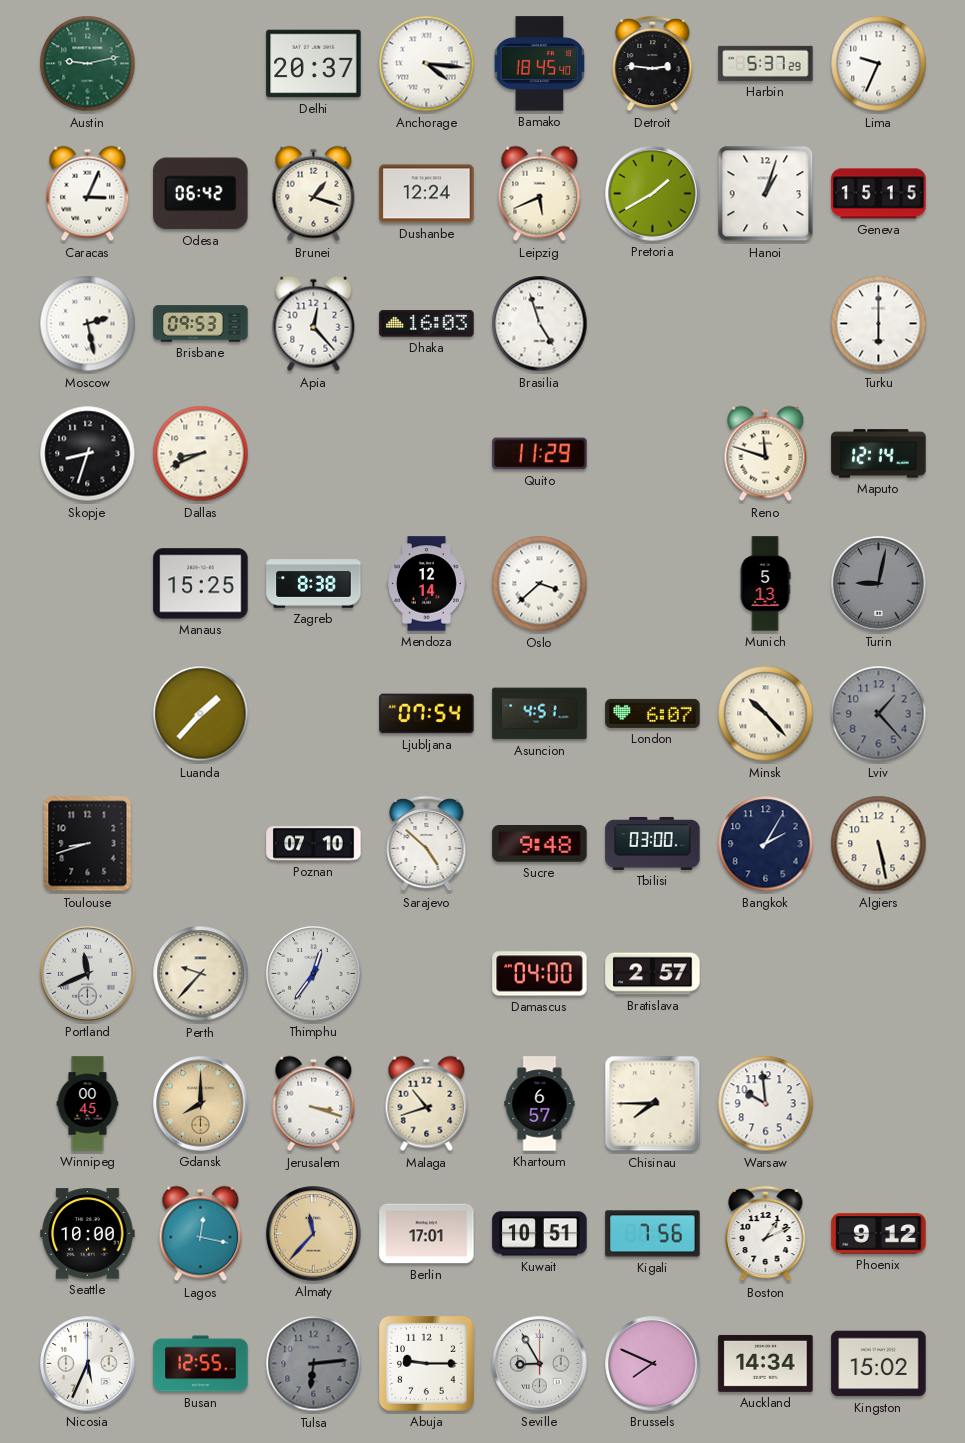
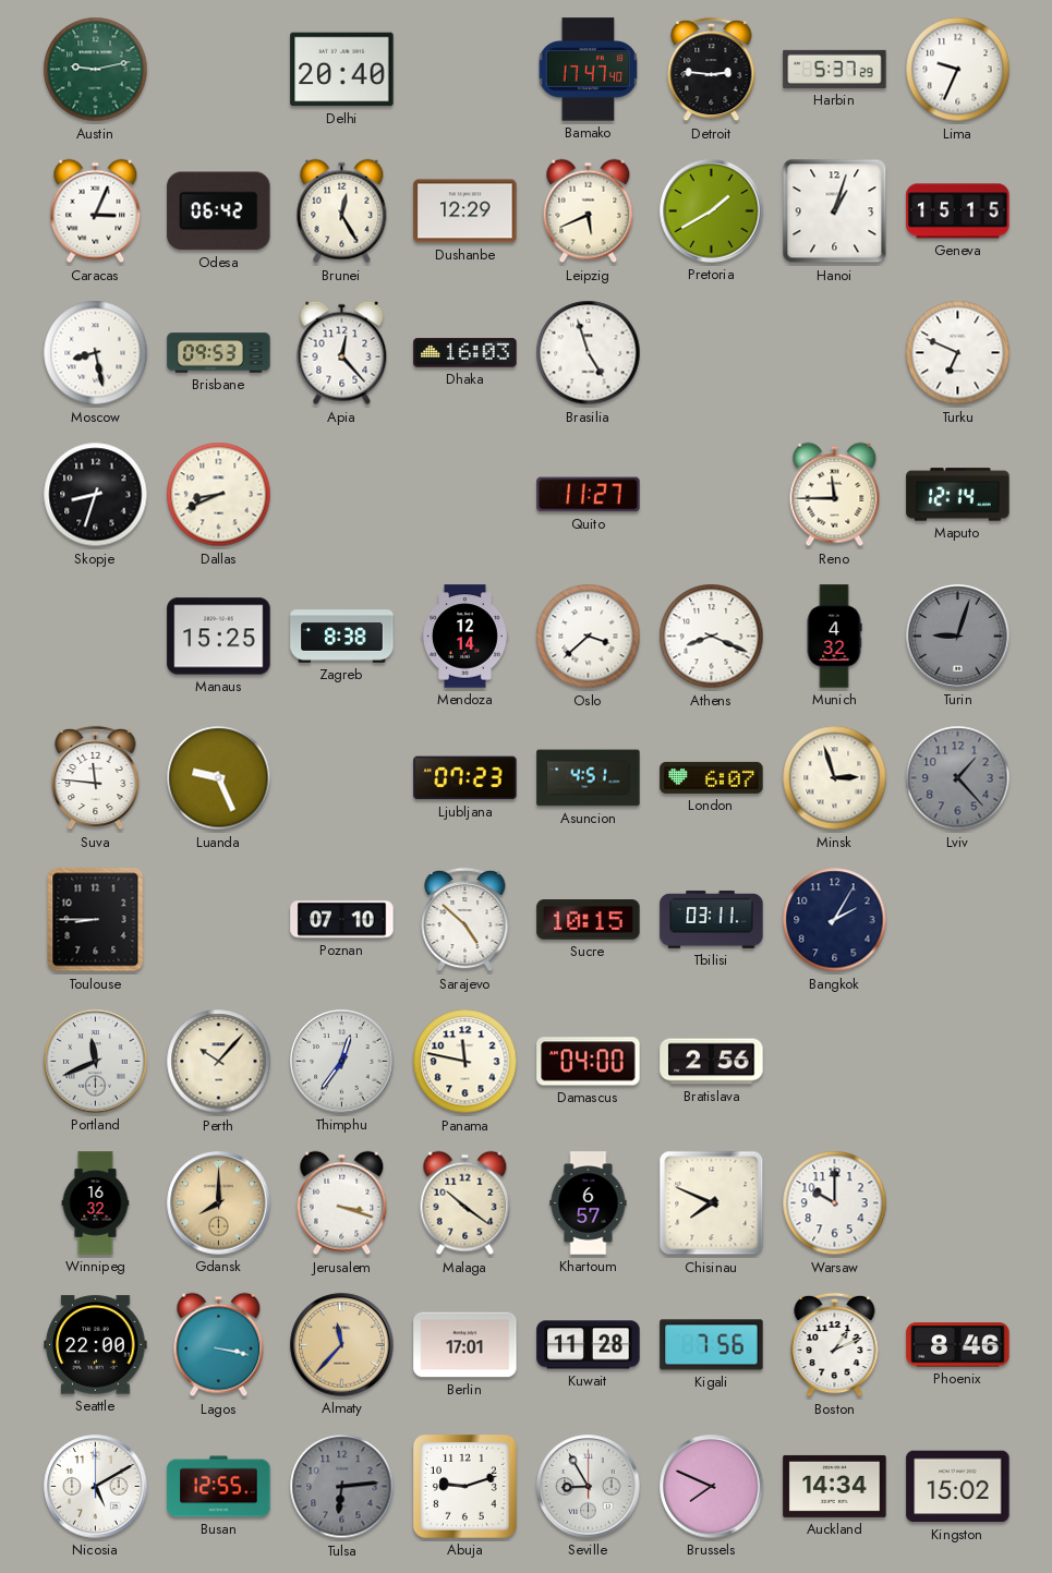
Delhi: 20:37 -> 20:40
Anchorage: 4:16 -> none
Bamako: 18:45 -> 17:47
Brunei: 1:18 -> 12:25
Dushanbe: 12:24 -> 12:29
Moscow: 2:28 -> 8:28
Turku: 6:00 -> 6:49
Quito: 11:29 -> 11:27
Reno: 11:48 -> 11:45
Athens: none -> 8:19
Munich: 5:13 -> 4:32
Turin: 9:02 -> 9:03
Suva: none -> 11:46
Luanda: 1:37 -> 9:26
Ljubljana: 07:54 -> 07:23
Minsk: 10:23 -> 2:57
Toulouse: 8:42 -> 8:45
Sucre: 9:48 -> 10:15
Tbilisi: 03:00 -> 03:11
Algiers: 5:28 -> none
Perth: 9:37 -> 10:07
Panama: none -> 11:47
Bratislava: 2:57 -> 2:56
Winnipeg: 00:45 -> 16:32
Malaga: 10:42 -> 10:21
Chisinau: 7:45 -> 7:49
Warsaw: 9:59 -> 10:00
Seattle: 10:00 -> 22:00
Lagos: 12:17 -> 3:17
Kuwait: 10:51 -> 11:28
Phoenix: 9:12 -> 8:46
Nicosia: 5:34 -> 5:10
Abuja: 9:15 -> 9:12
